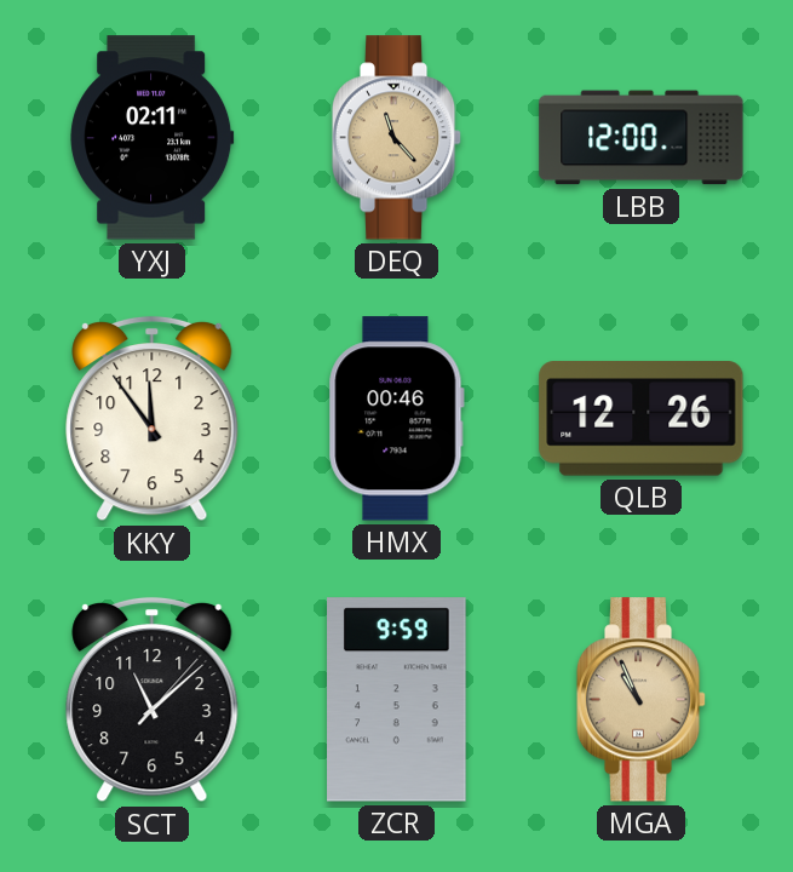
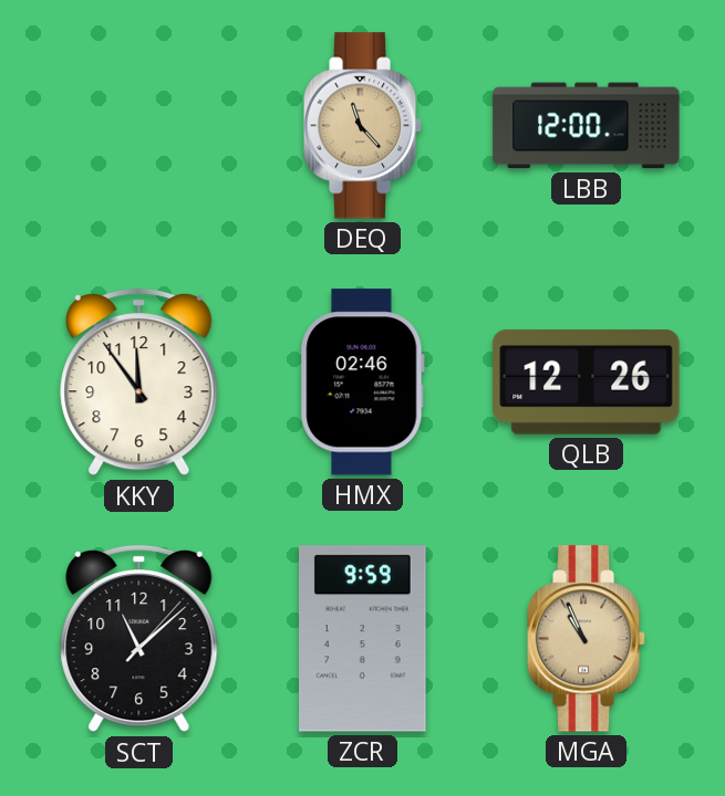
YXJ: 02:11 -> none
HMX: 00:46 -> 02:46
